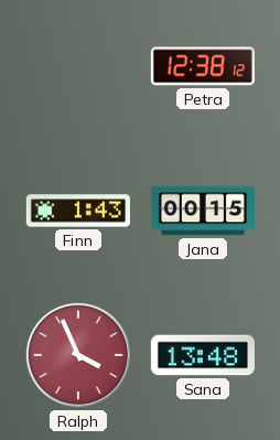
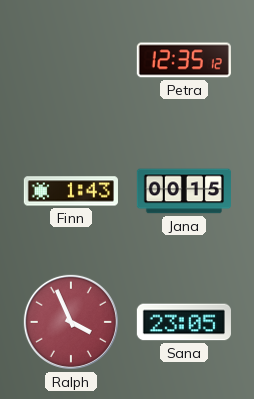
Petra: 12:38 -> 12:35
Sana: 13:48 -> 23:05
